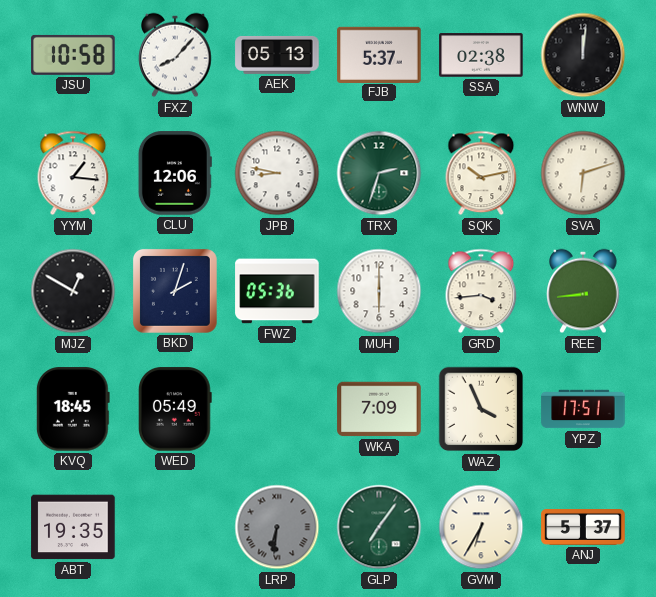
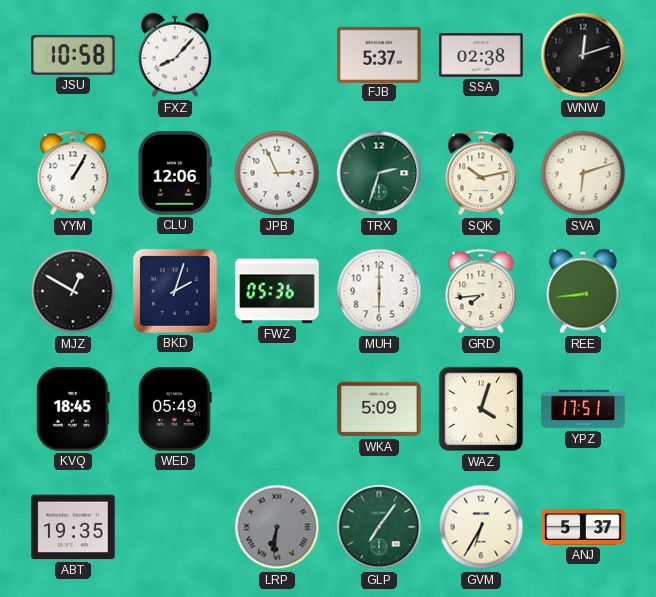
AEK: 05:13 -> none
WNW: 12:01 -> 12:12
YYM: 1:16 -> 1:05
JPB: 8:47 -> 2:56
GRD: 3:44 -> 7:44
WKA: 7:09 -> 5:09
WAZ: 3:56 -> 4:03
